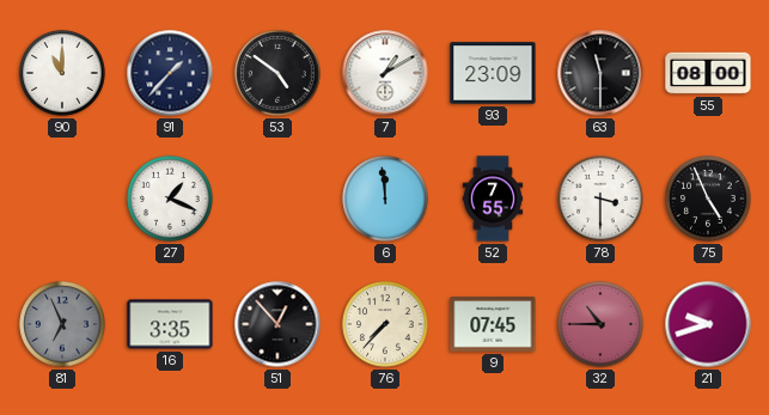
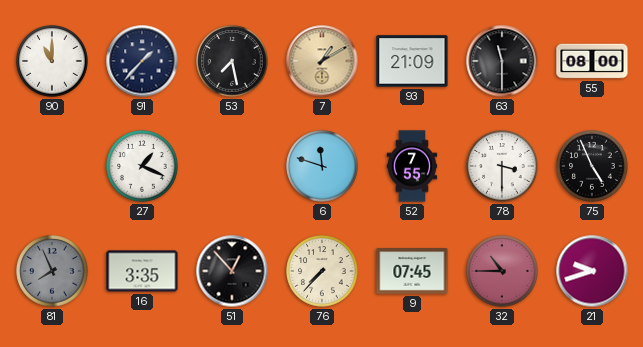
53: 4:51 -> 7:28
7 dial: white -> champagne
93: 23:09 -> 21:09
6: 11:59 -> 11:48
81: 6:56 -> 7:56
